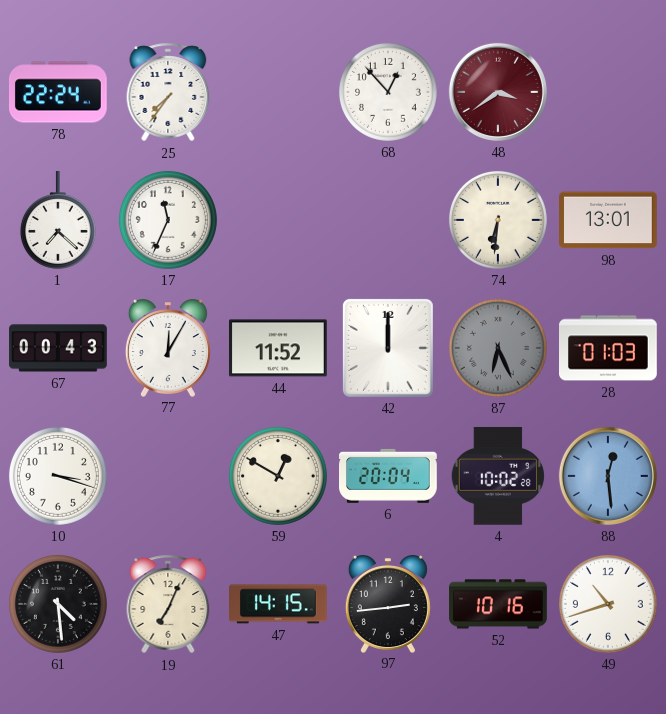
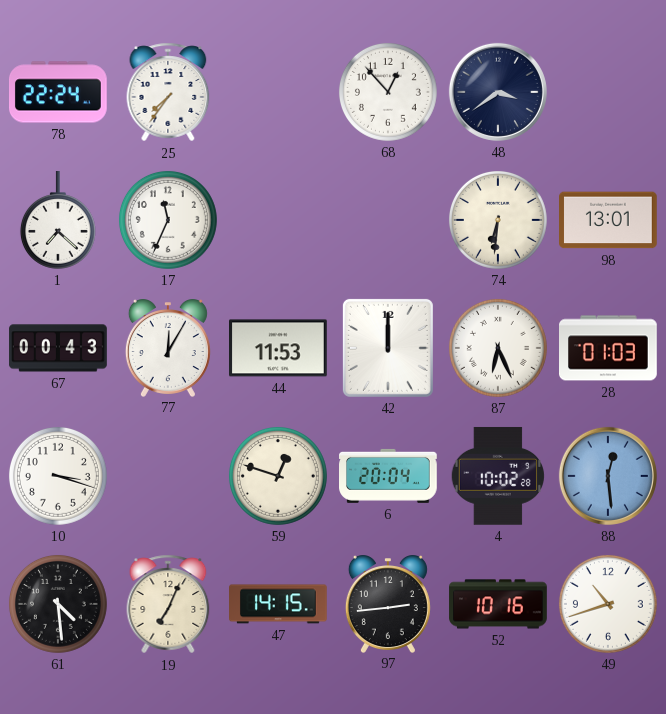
48 dial: burgundy -> navy
44: 11:52 -> 11:53
87 dial: grey -> white
59: 12:50 -> 12:48
